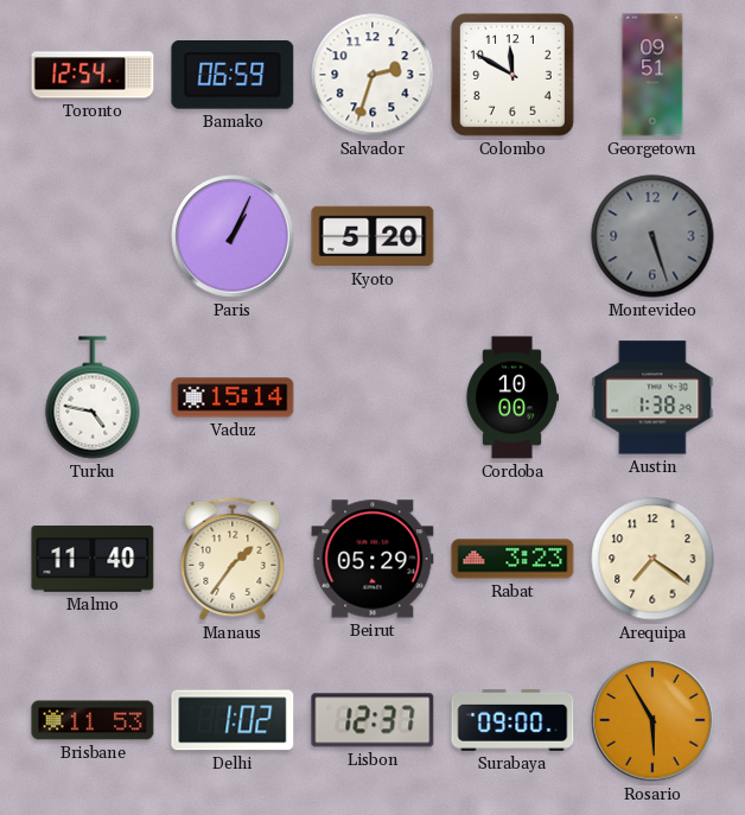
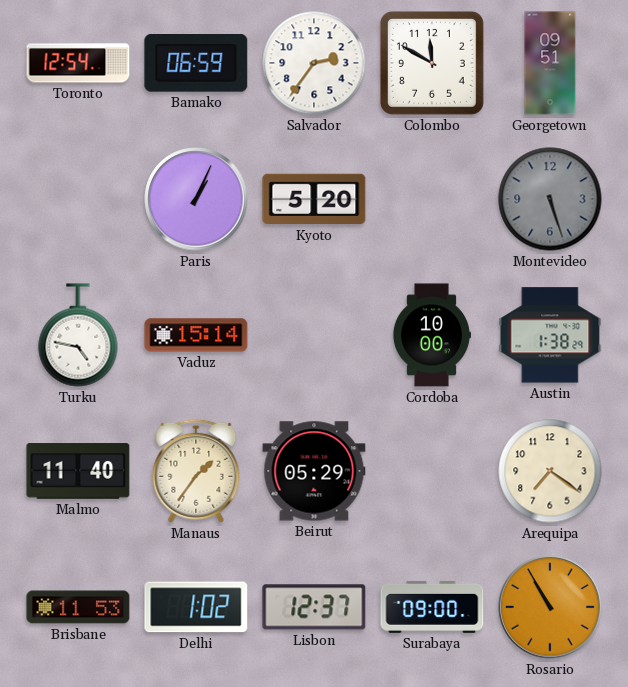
Salvador: 2:33 -> 2:36
Rabat: 3:23 -> none
Rosario: 5:55 -> 10:55
